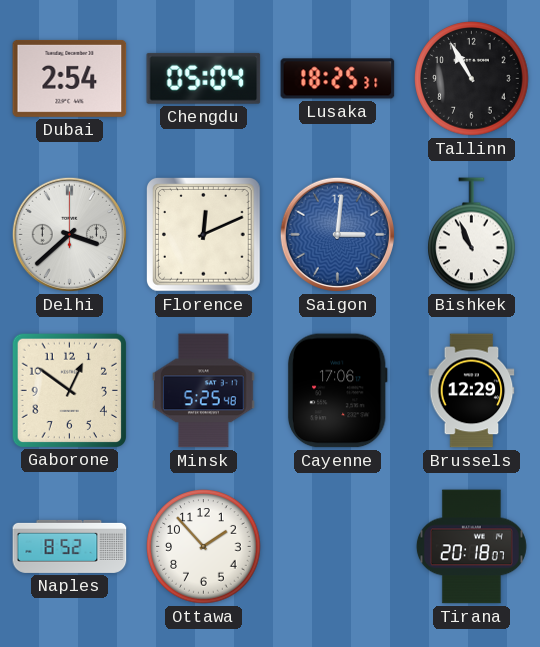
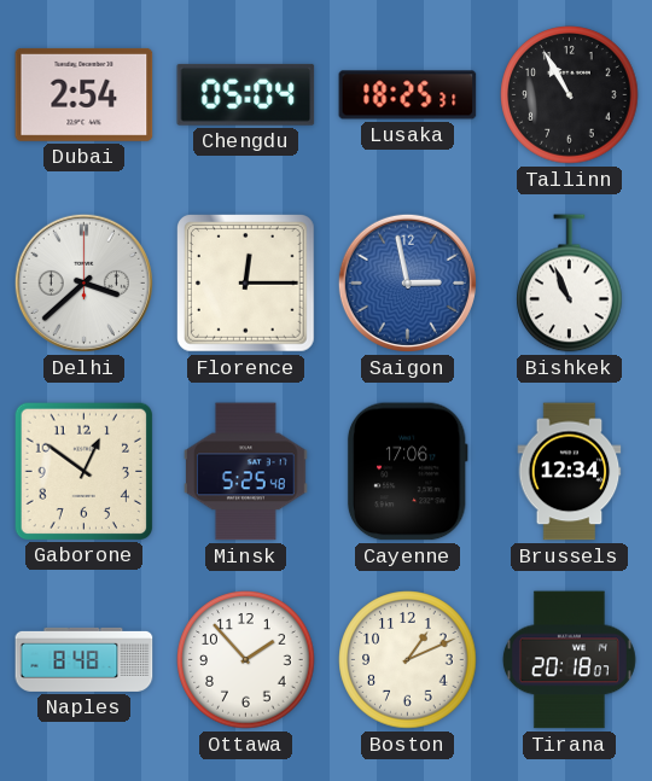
Florence: 12:11 -> 12:15
Saigon: 3:01 -> 2:58
Brussels: 12:29 -> 12:34
Naples: 8:52 -> 8:48
Boston: none -> 1:11
